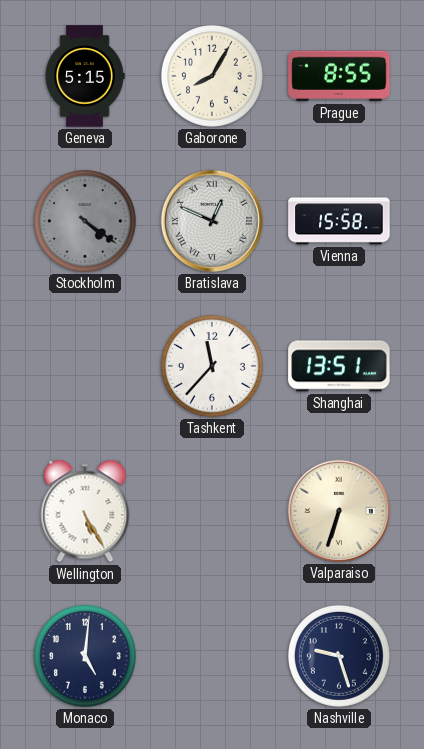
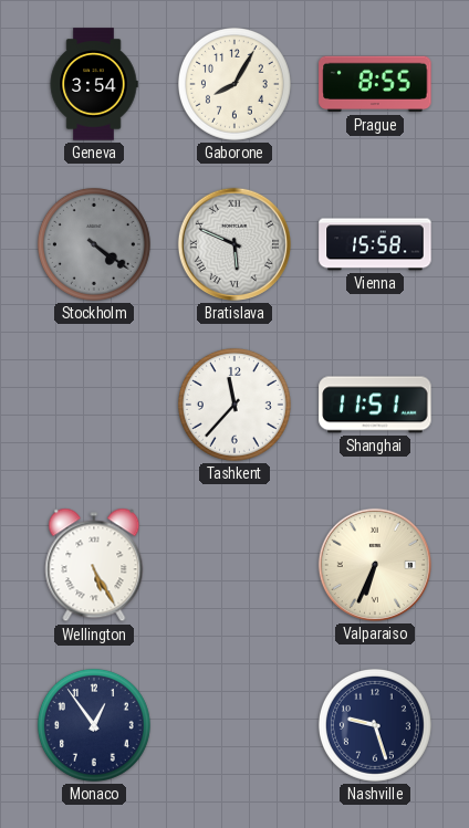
Geneva: 5:15 -> 3:54
Bratislava: 12:49 -> 5:49
Shanghai: 13:51 -> 11:51
Valparaiso: 6:33 -> 6:34
Monaco: 5:01 -> 12:54
